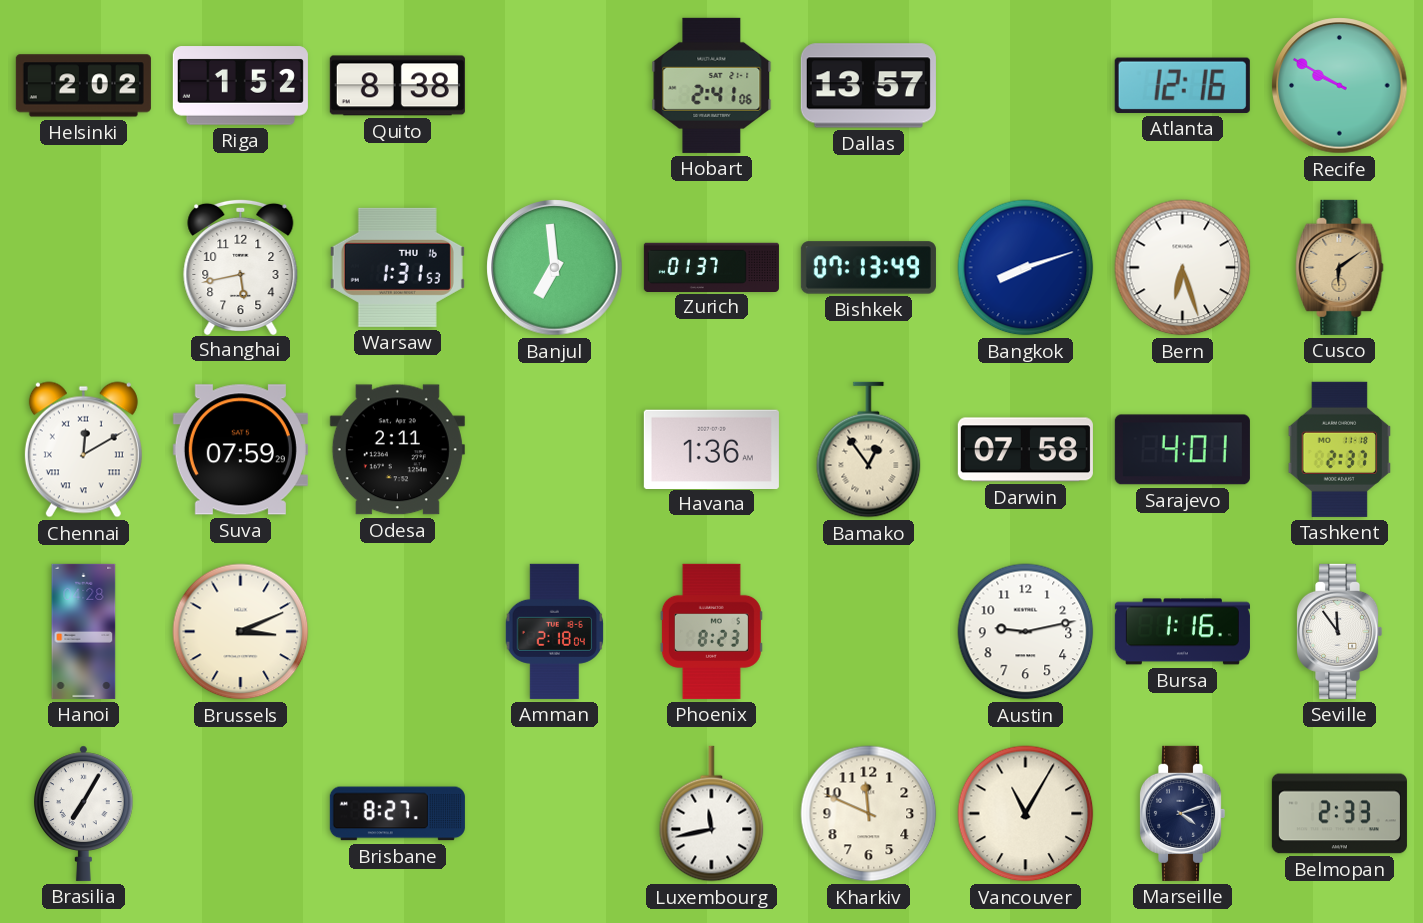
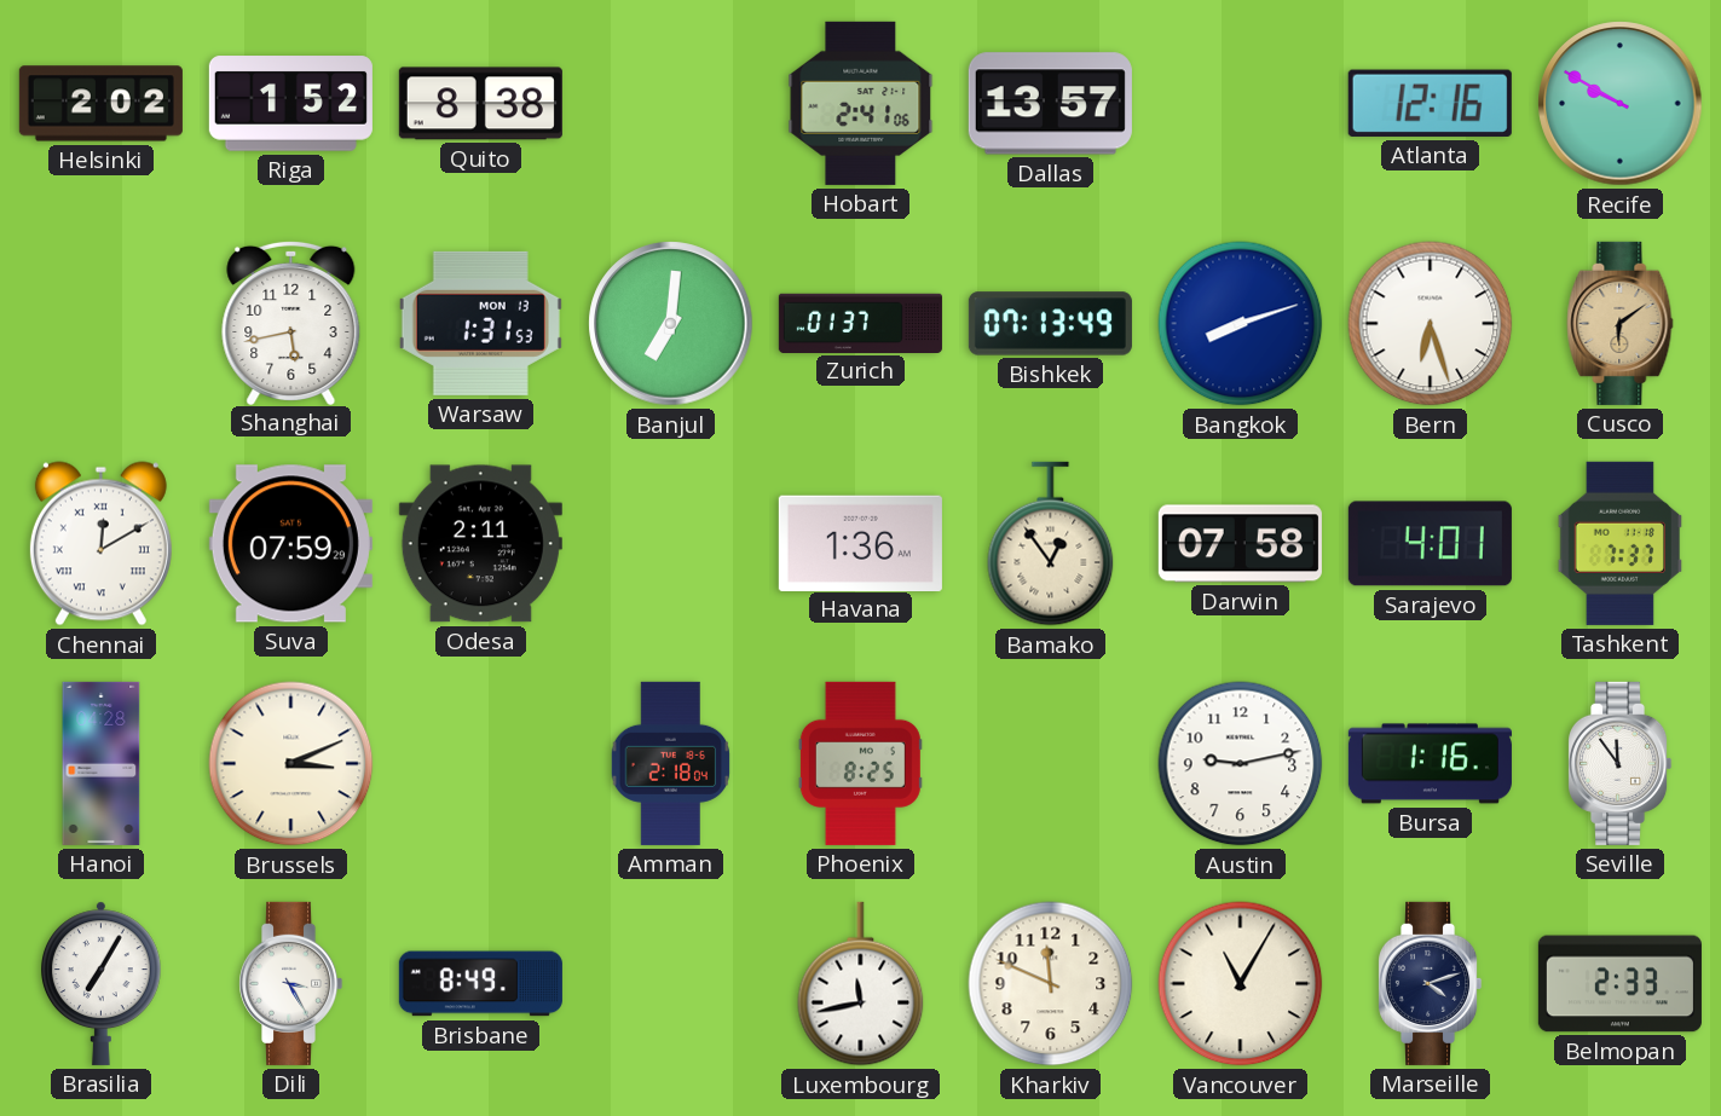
Warsaw date: THU 16 -> MON 13
Banjul: 6:59 -> 7:01
Tashkent: 2:37 -> 7:37
Phoenix: 8:23 -> 8:25
Dili: none -> 3:25
Brisbane: 8:27 -> 8:49
